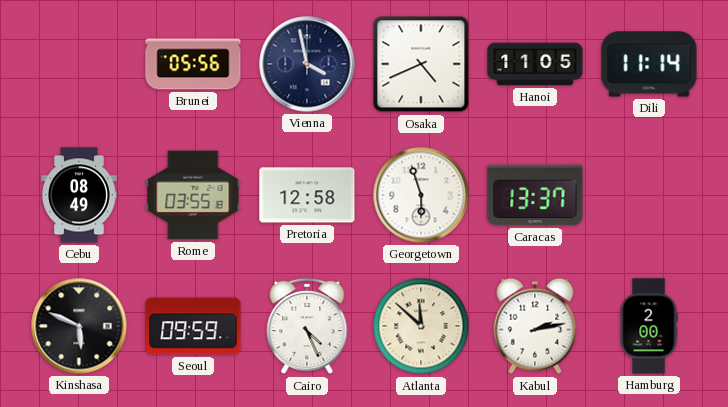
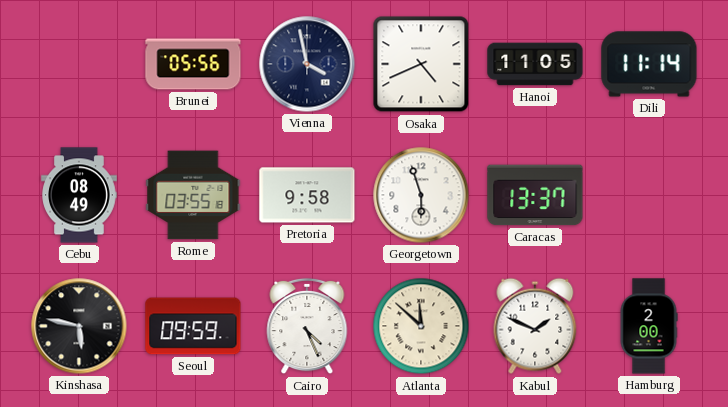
Pretoria: 12:58 -> 9:58
Kinshasa: 5:49 -> 5:47
Kabul: 2:13 -> 1:49
